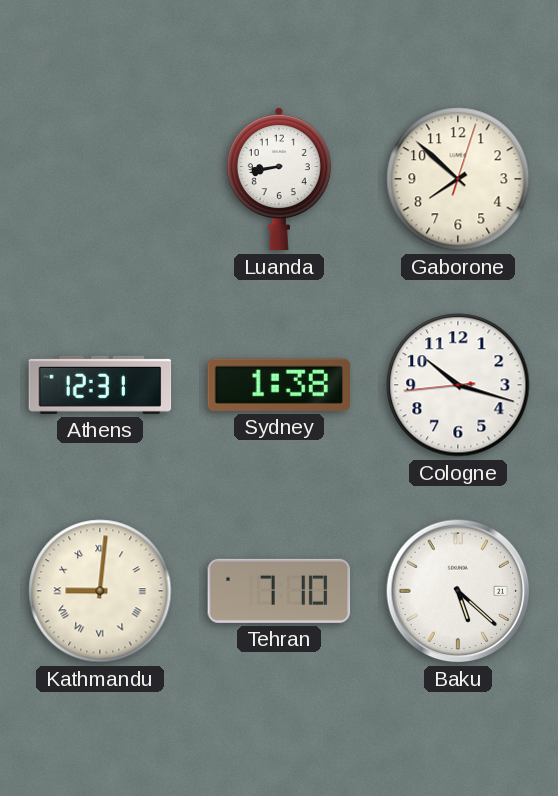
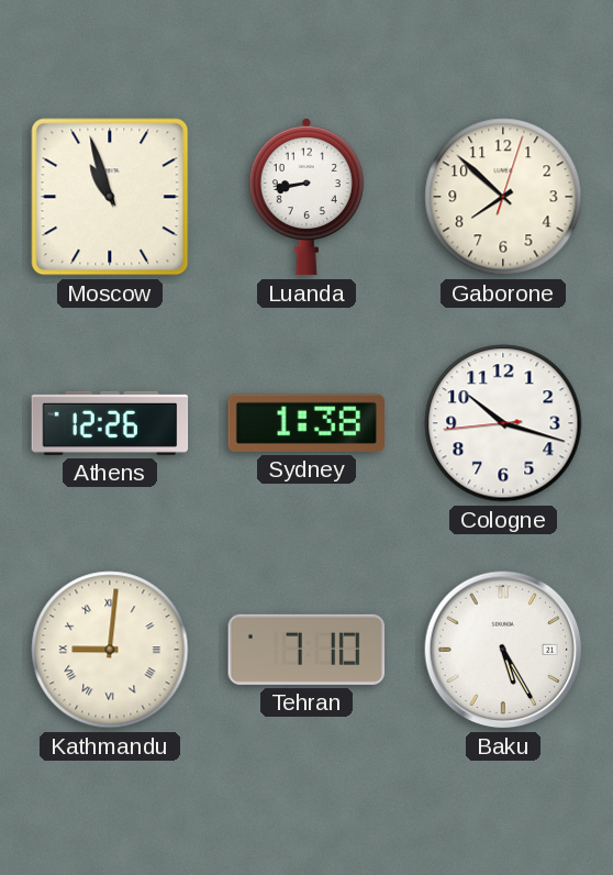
Moscow: none -> 10:57
Athens: 12:31 -> 12:26
Baku: 5:22 -> 5:25
